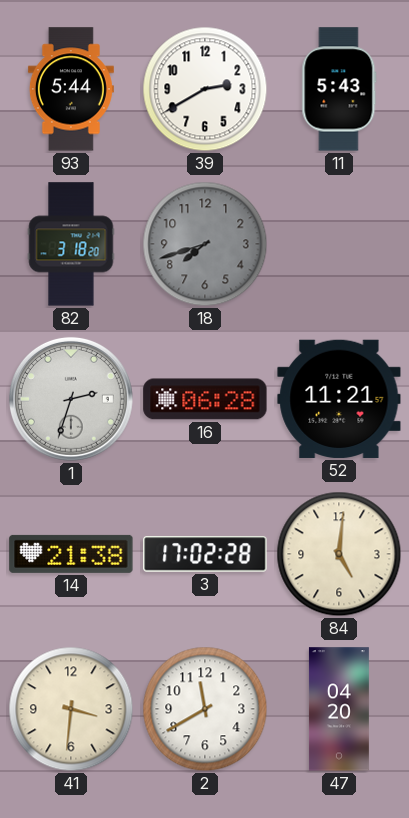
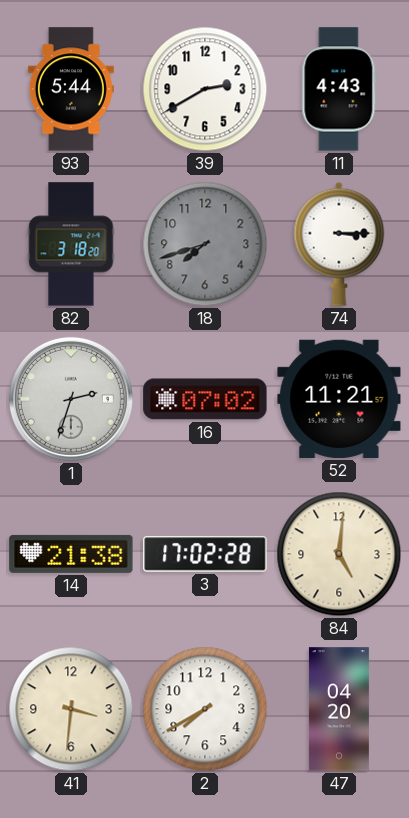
11: 5:43 -> 4:43
74: none -> 3:15
16: 06:28 -> 07:02
2: 11:40 -> 7:40
